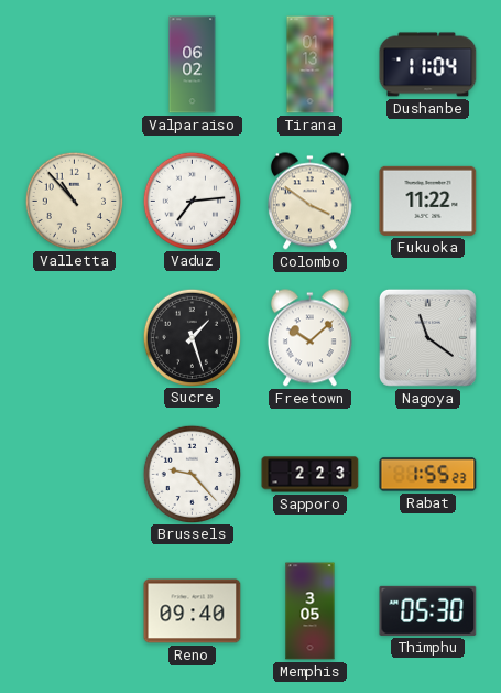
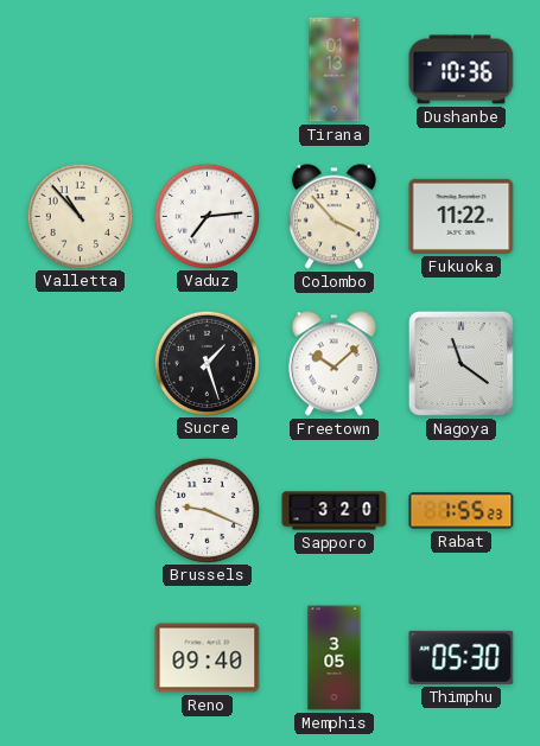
Valparaiso: 06:02 -> none
Dushanbe: 11:04 -> 10:36
Colombo: 3:51 -> 3:53
Brussels: 9:23 -> 9:19
Sapporo: 2:23 -> 3:20
